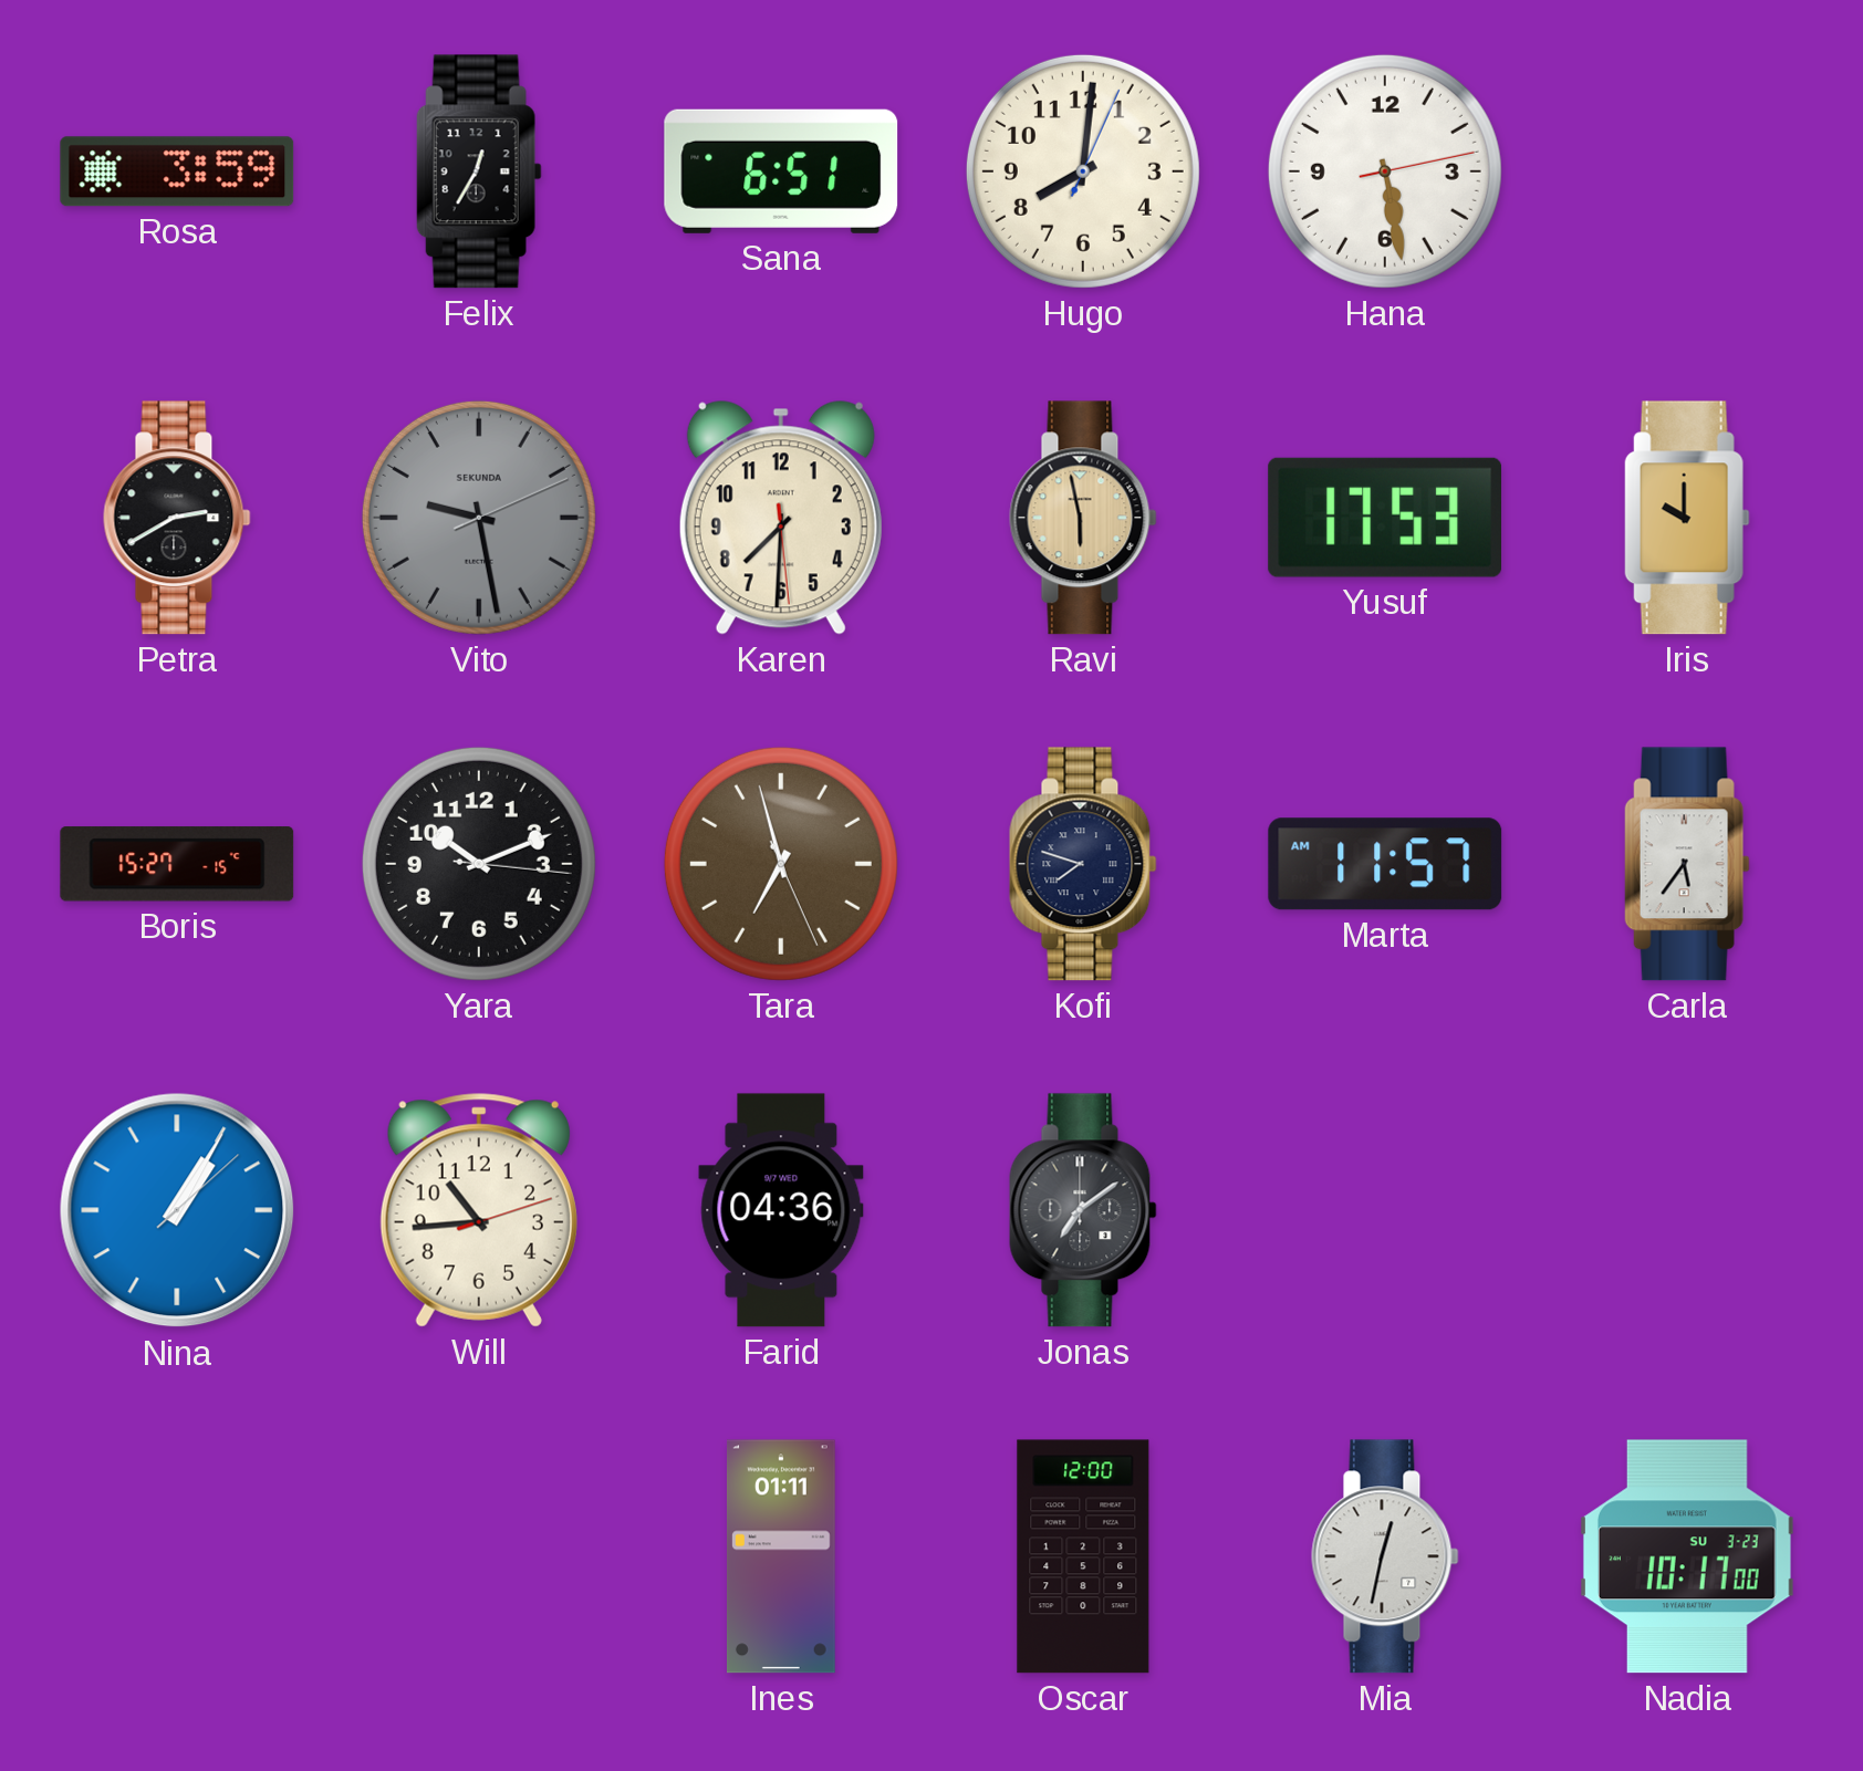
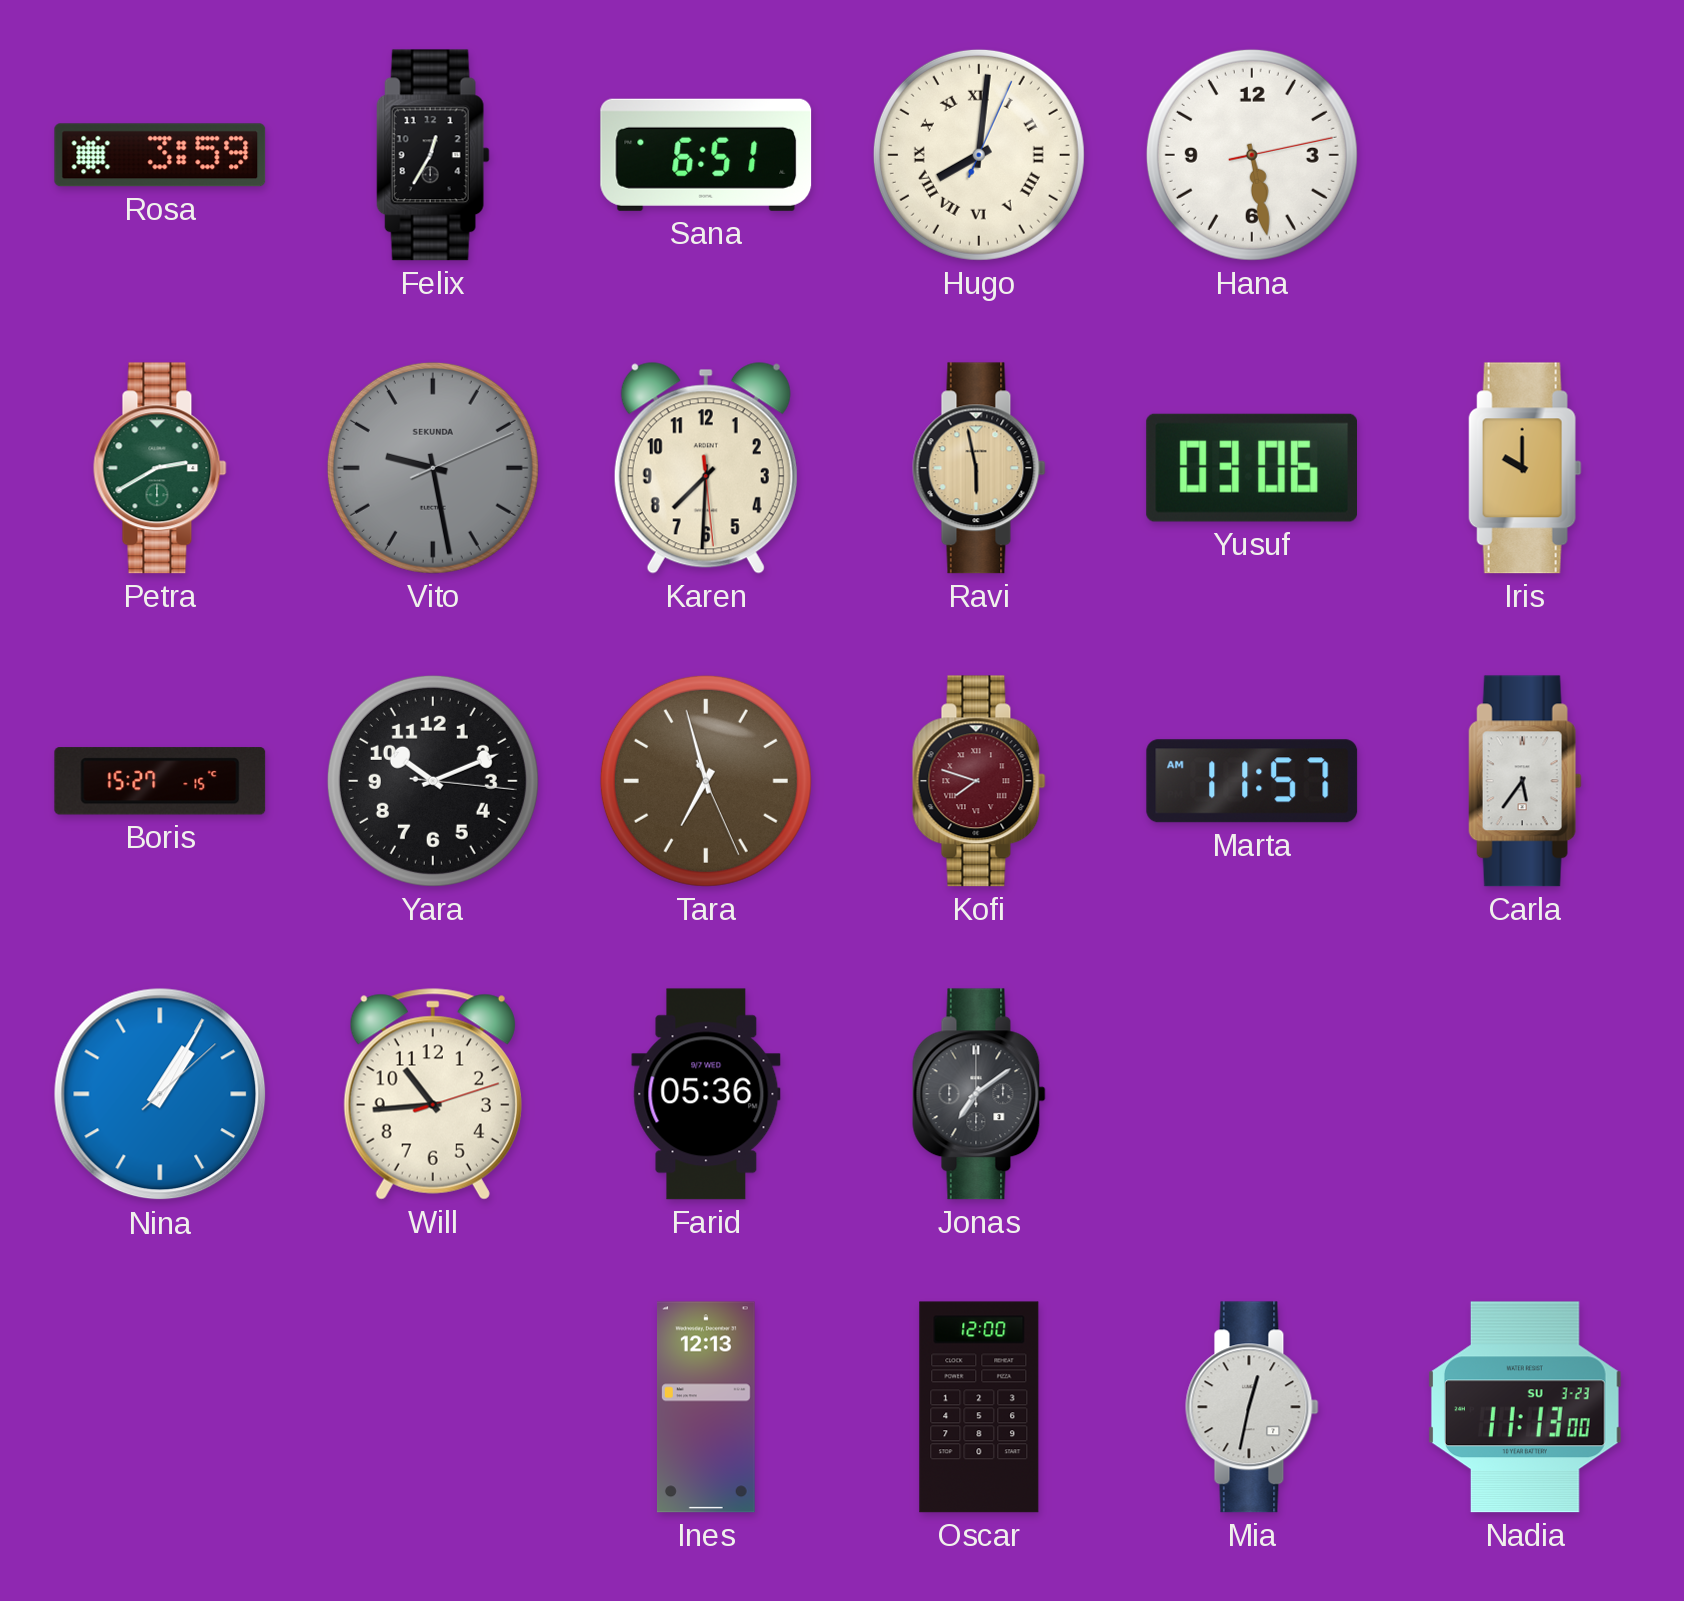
Hugo numerals: Arabic -> Roman
Petra dial: black -> green
Yusuf: 17:53 -> 03:06
Kofi dial: navy -> burgundy
Farid: 04:36 -> 05:36
Ines: 01:11 -> 12:13
Nadia: 10:17 -> 11:13
